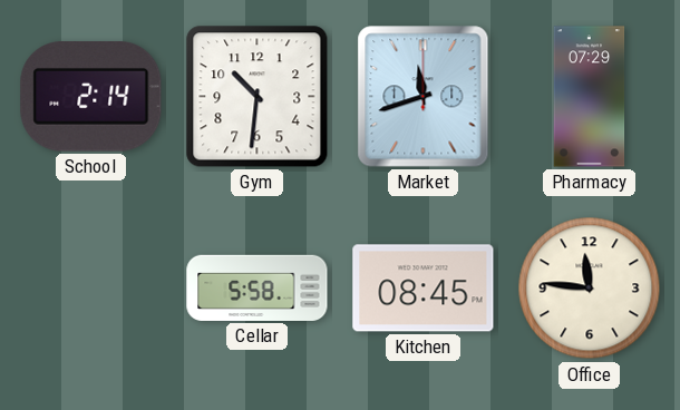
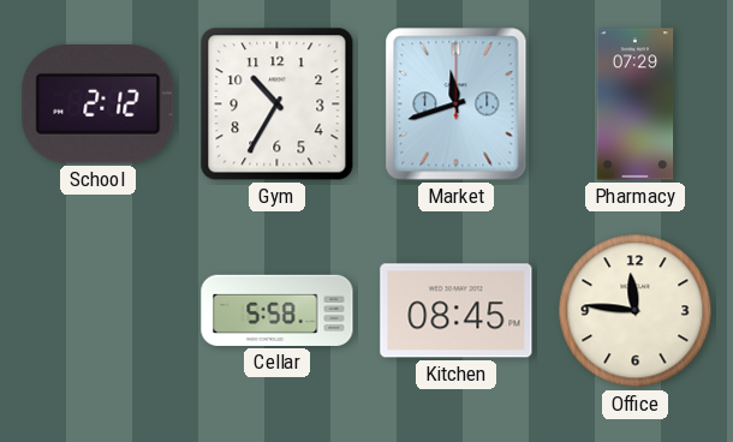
School: 2:14 -> 2:12
Gym: 10:31 -> 10:35
